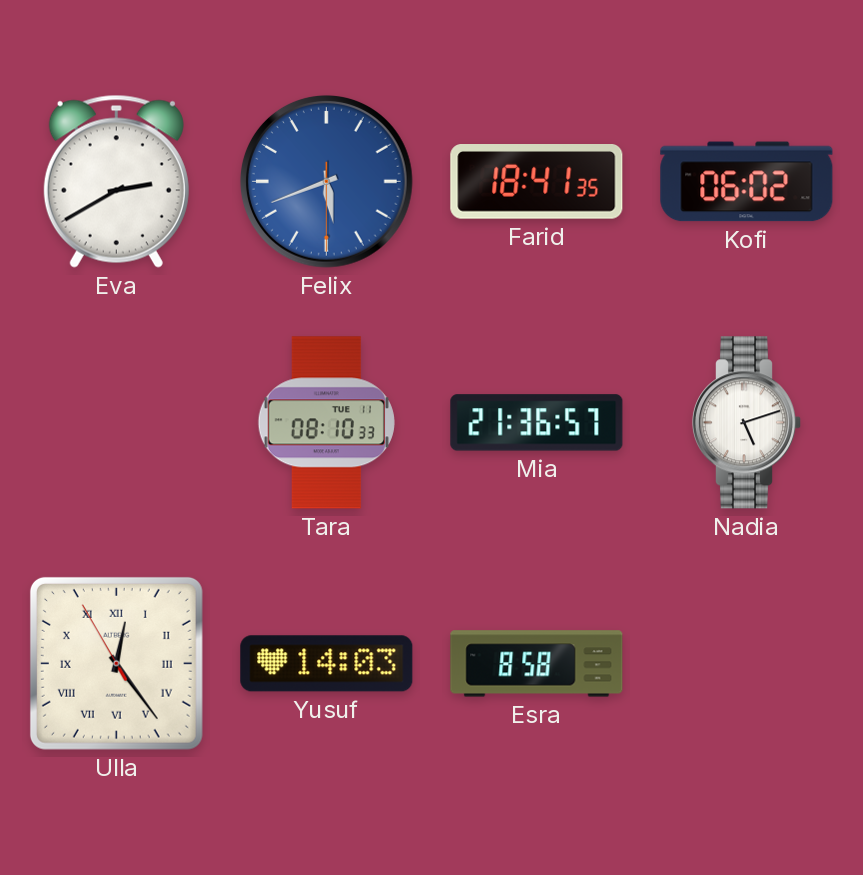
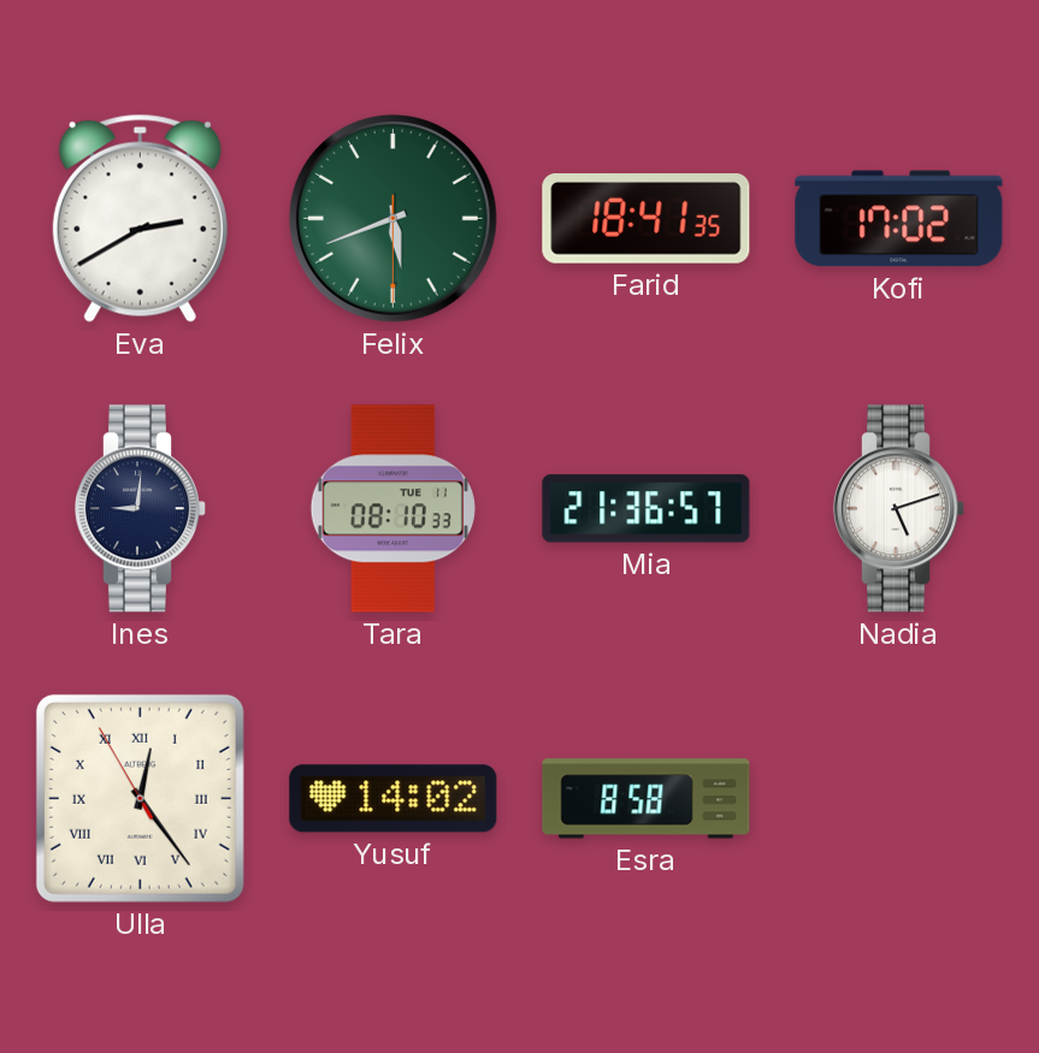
Felix dial: blue -> green
Kofi: 06:02 -> 17:02
Ines: none -> 9:01
Yusuf: 14:03 -> 14:02
